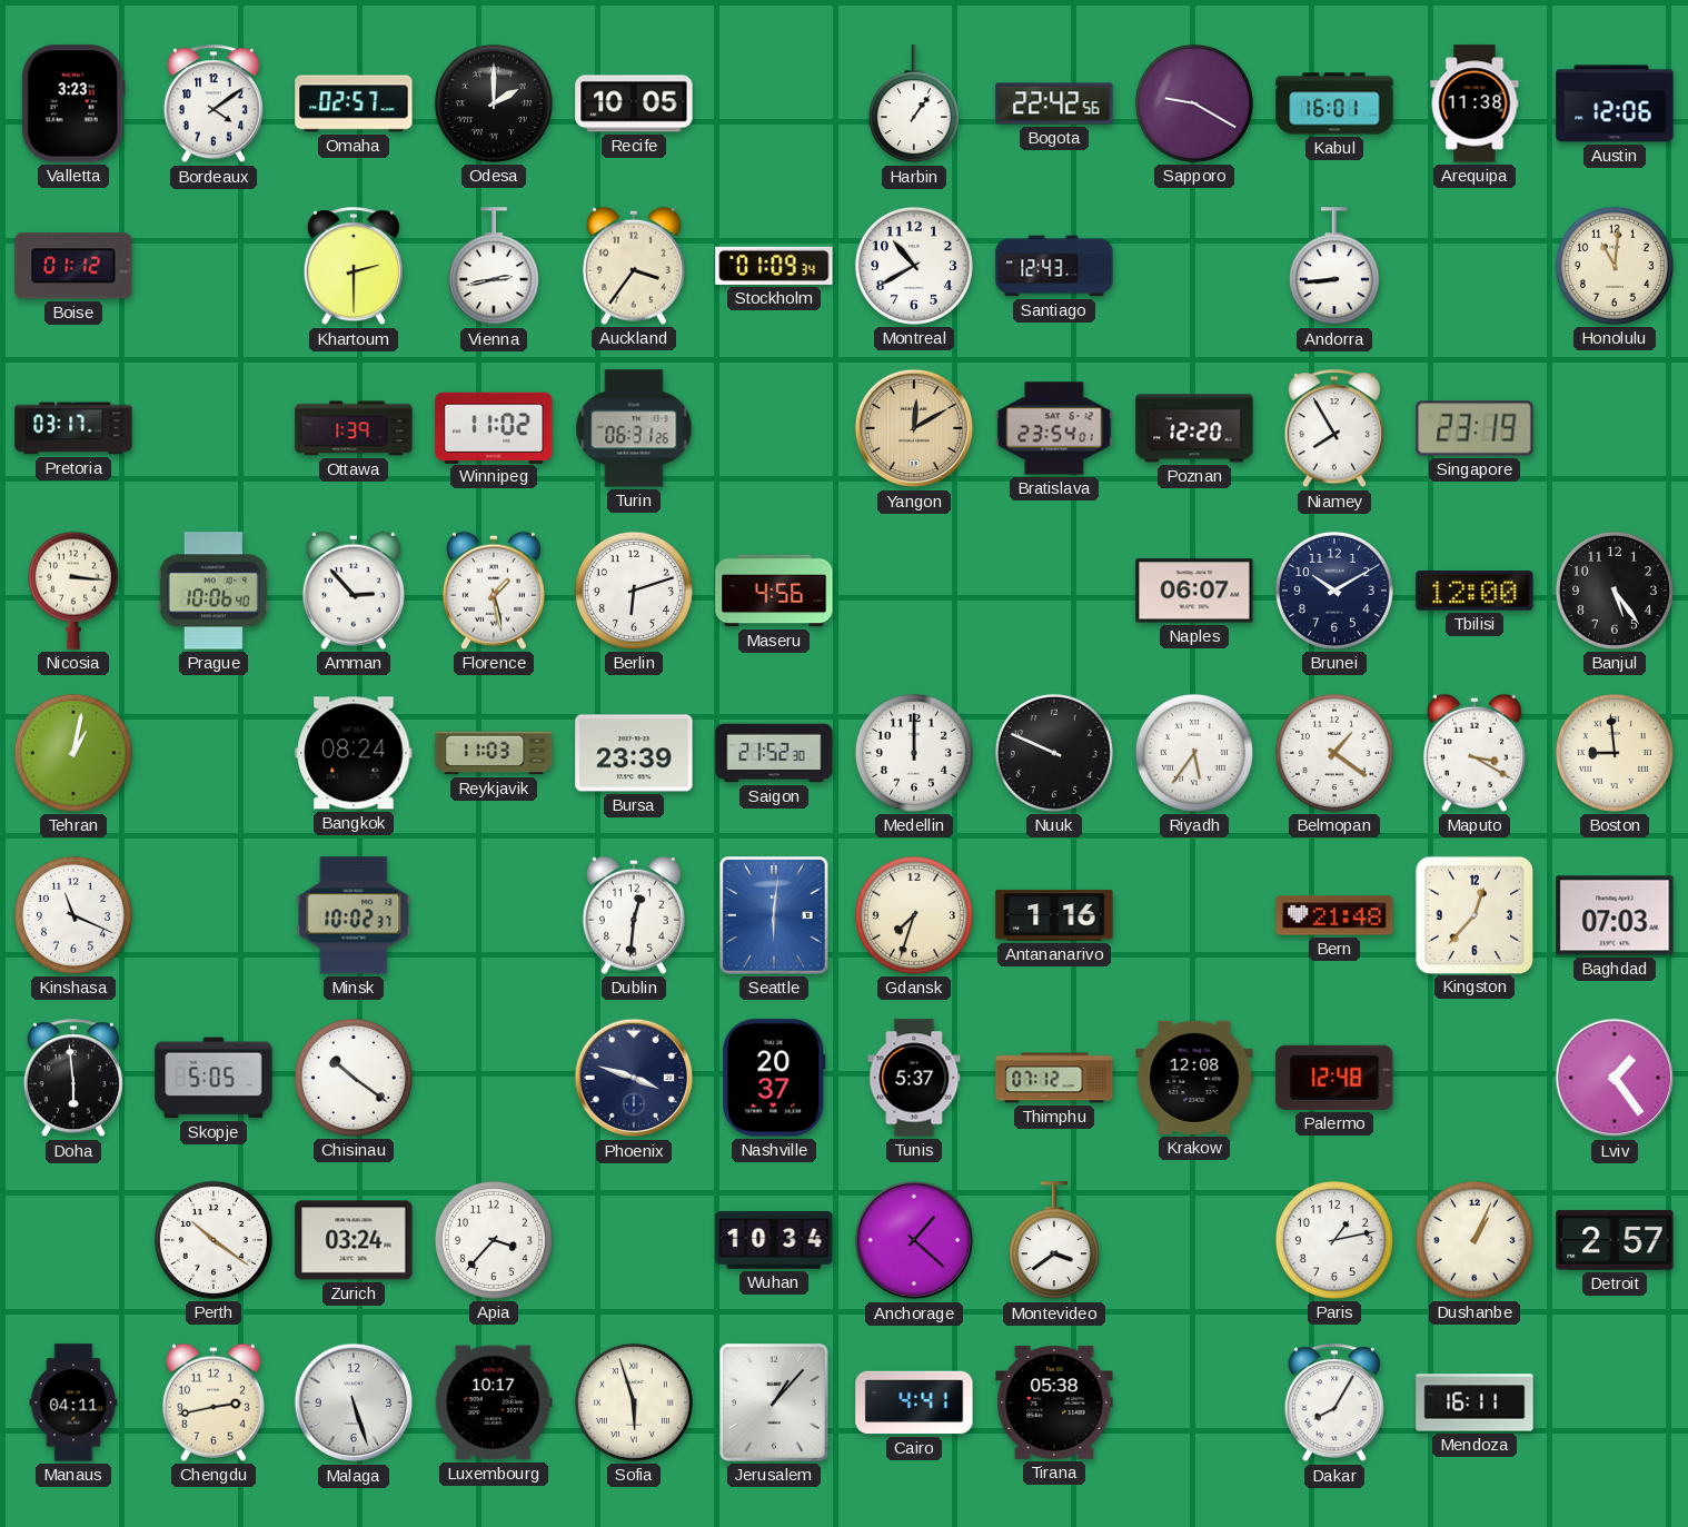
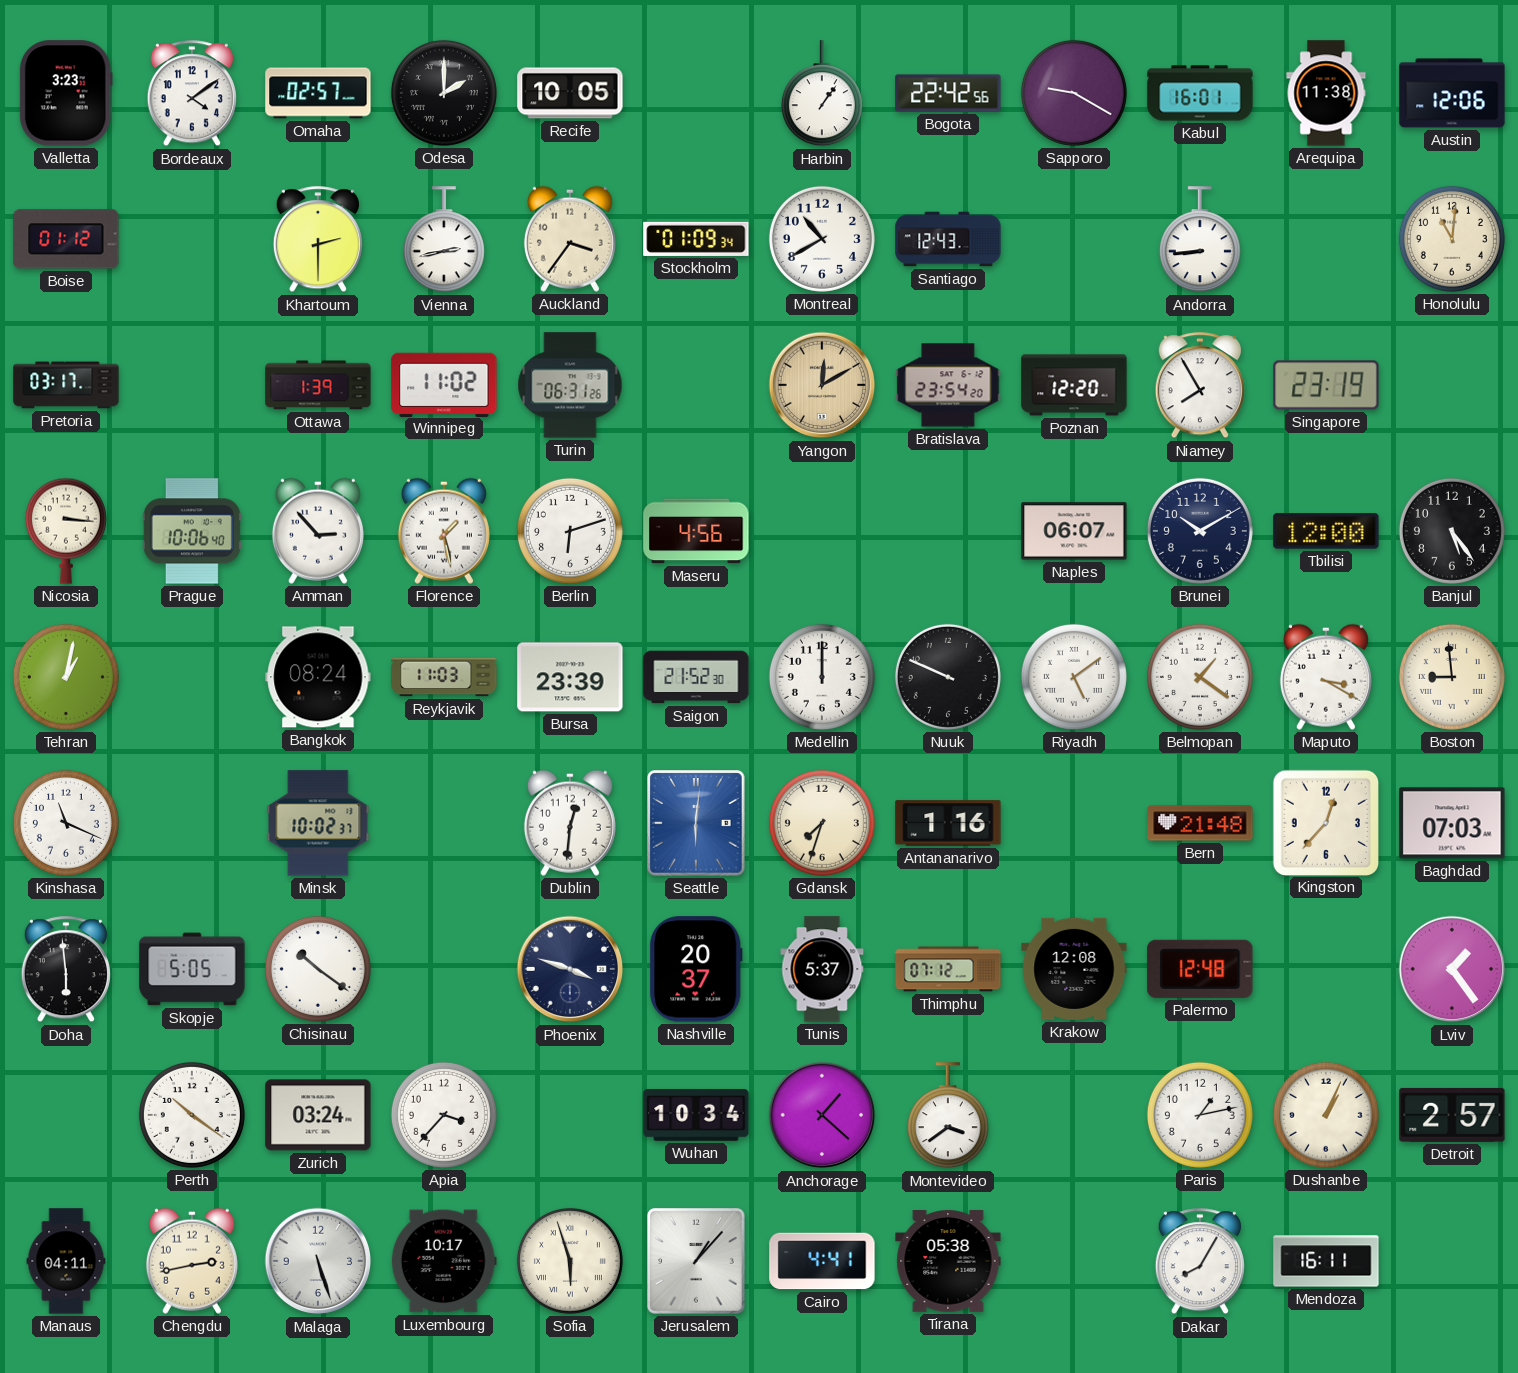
Bratislava: 23:54:01 -> 23:54:20
Riyadh: 5:36 -> 5:09
